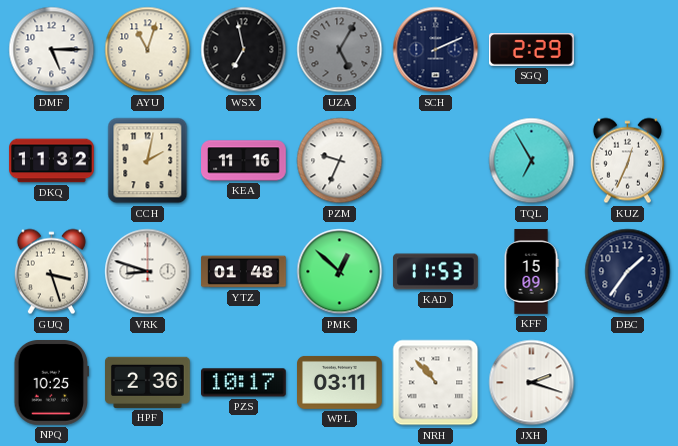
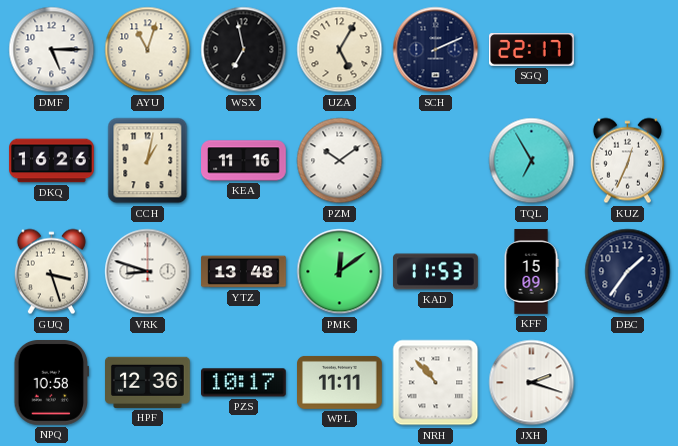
UZA dial: grey -> cream
SGQ: 2:29 -> 22:17
DKQ: 11:32 -> 16:26
CCH: 2:02 -> 1:02
PZM: 9:34 -> 10:09
YTZ: 01:48 -> 13:48
PMK: 12:52 -> 12:09
NPQ: 10:25 -> 10:58
HPF: 2:36 -> 12:36
WPL: 03:11 -> 11:11
